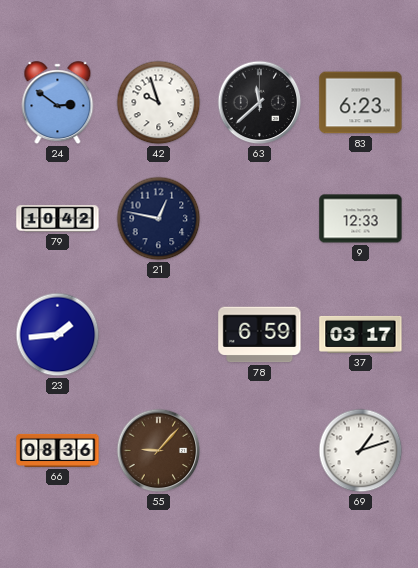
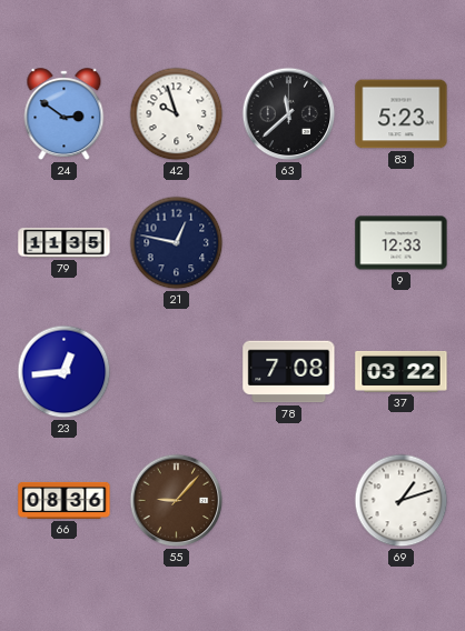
83: 6:23 -> 5:23
79: 10:42 -> 11:35
23: 1:44 -> 12:44
78: 6:59 -> 7:08
37: 03:17 -> 03:22
